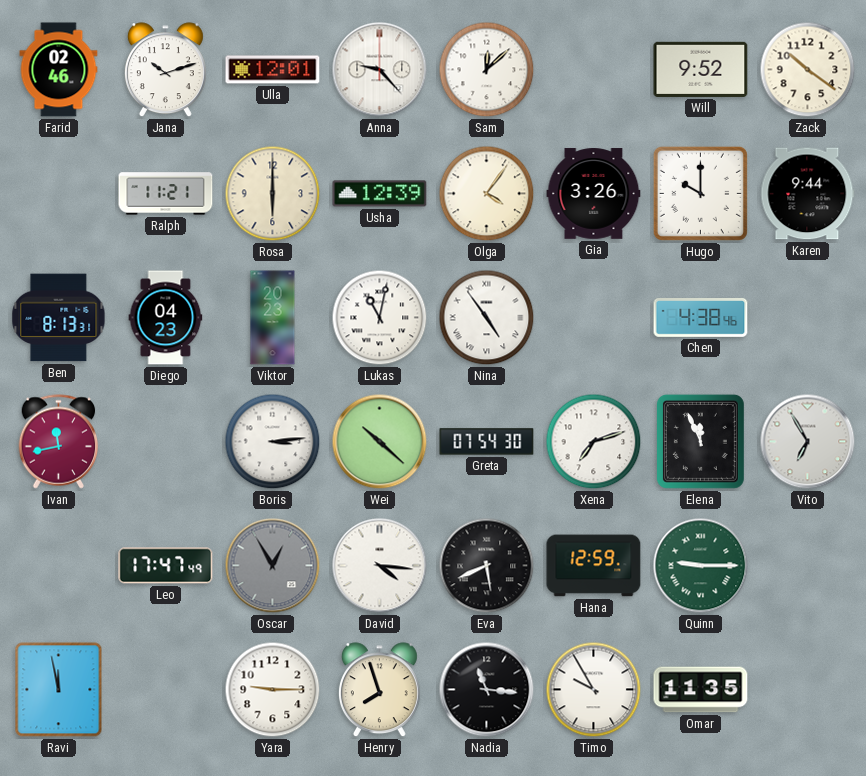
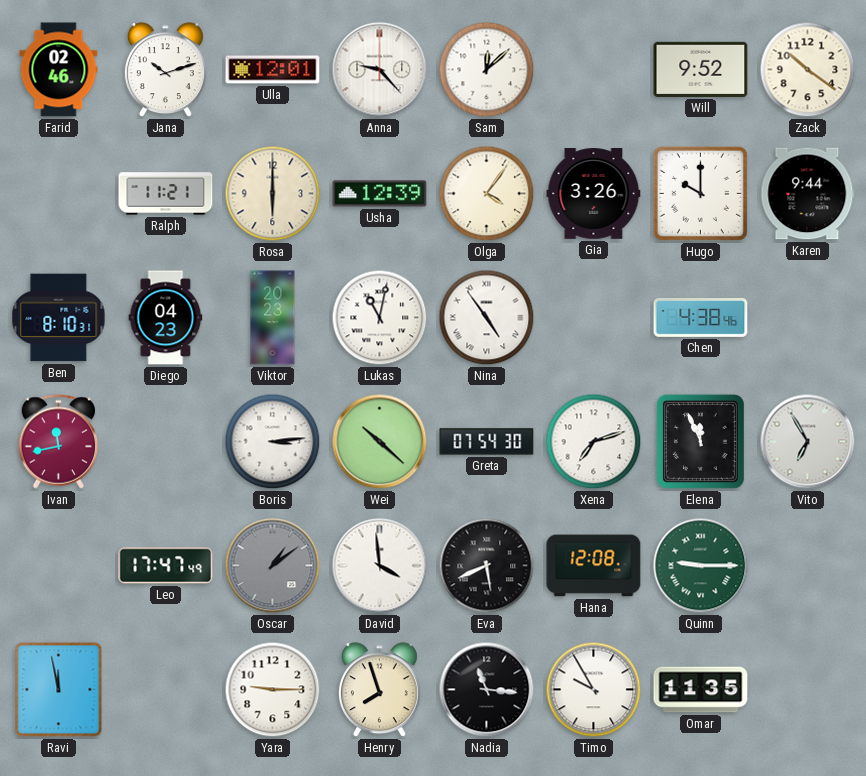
Ben: 8:13 -> 8:10
Oscar: 12:55 -> 1:09
David: 4:16 -> 3:59
Hana: 12:59 -> 12:08
